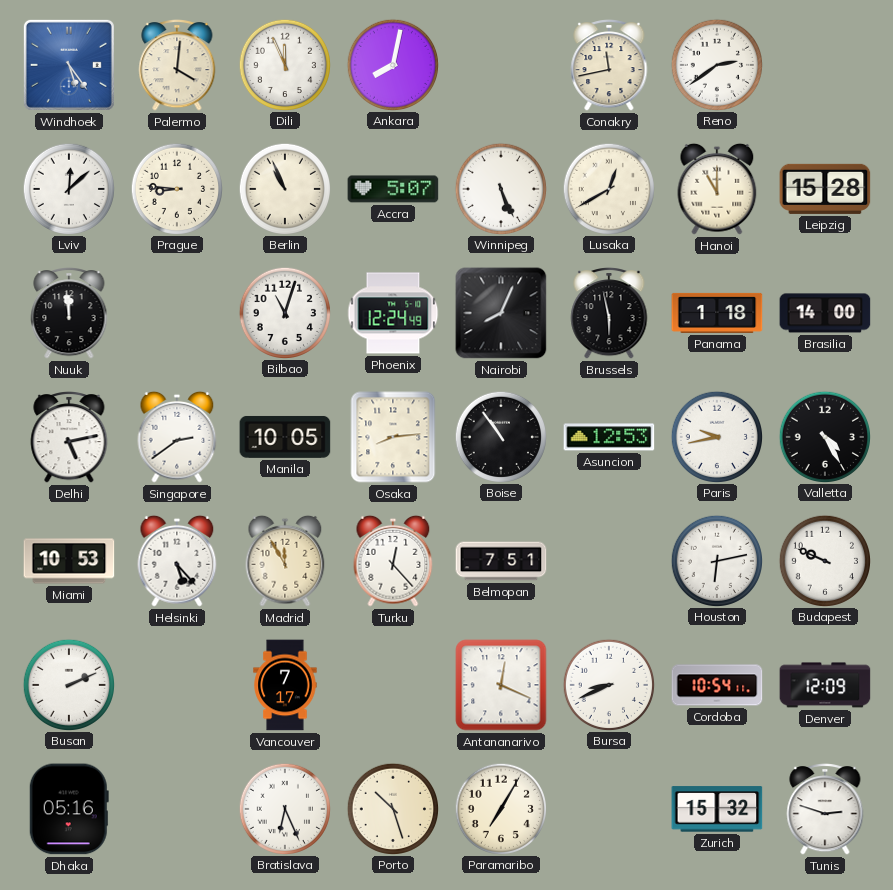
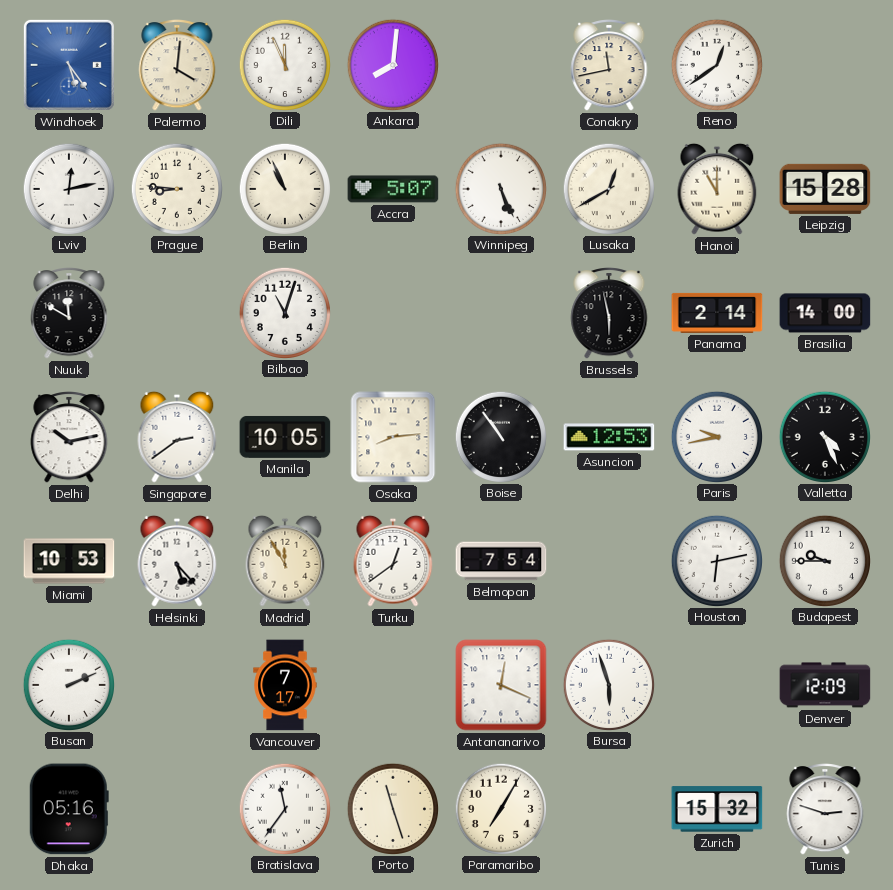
Ankara: 8:02 -> 8:01
Reno: 2:39 -> 12:39
Lviv: 12:08 -> 12:13
Nuuk: 11:59 -> 11:50
Phoenix: 12:24 -> none
Nairobi: 8:04 -> none
Panama: 1:18 -> 2:14
Delhi: 5:13 -> 10:13
Valletta: 4:25 -> 4:26
Turku: 12:23 -> 12:39
Belmopan: 7:51 -> 7:54
Budapest: 9:49 -> 9:45
Bursa: 8:41 -> 5:57
Cordoba: 10:54 -> none
Bratislava: 6:26 -> 11:36
Porto: 10:27 -> 11:27
